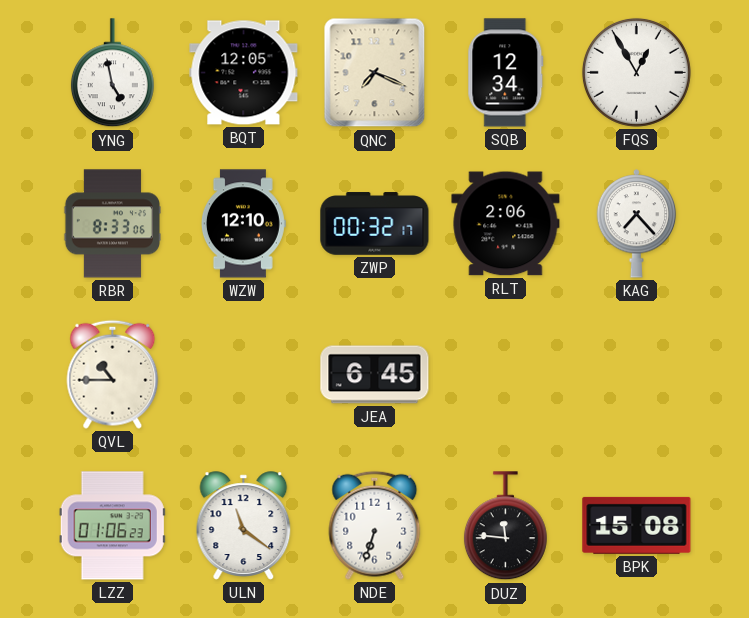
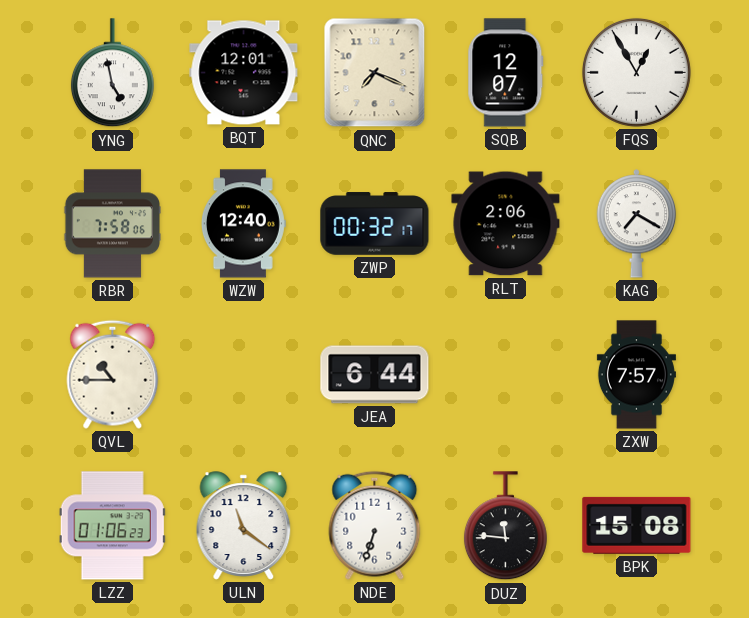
BQT: 12:05 -> 12:01
SQB: 12:34 -> 12:07
RBR: 8:33 -> 7:58
WZW: 12:10 -> 12:40
KAG: 7:23 -> 7:20
JEA: 6:45 -> 6:44
ZXW: none -> 7:57
